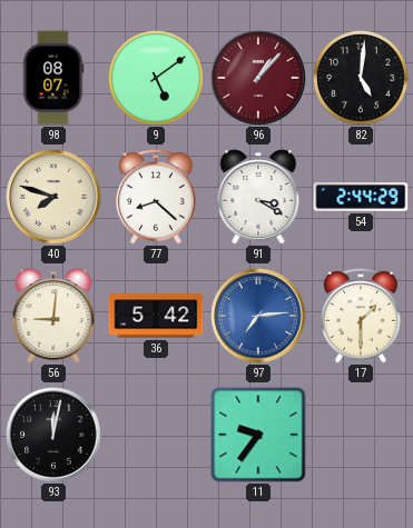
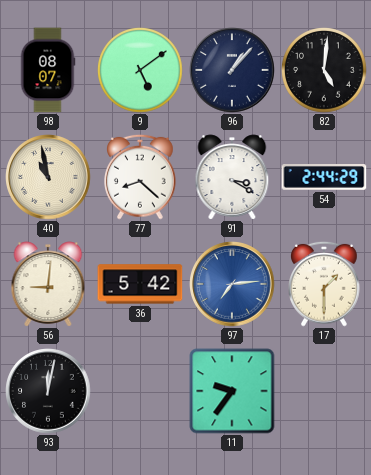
96 dial: burgundy -> navy
40: 7:48 -> 10:58
